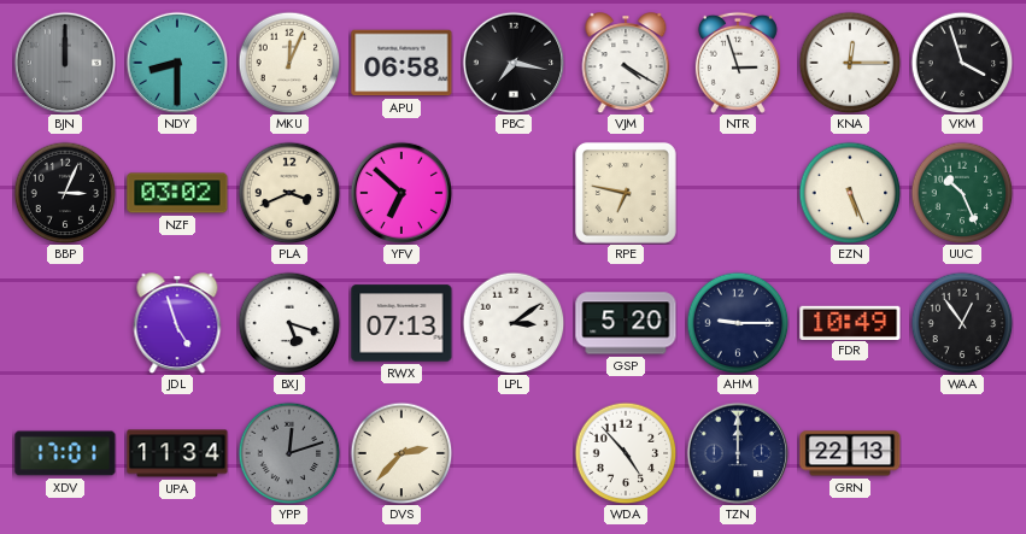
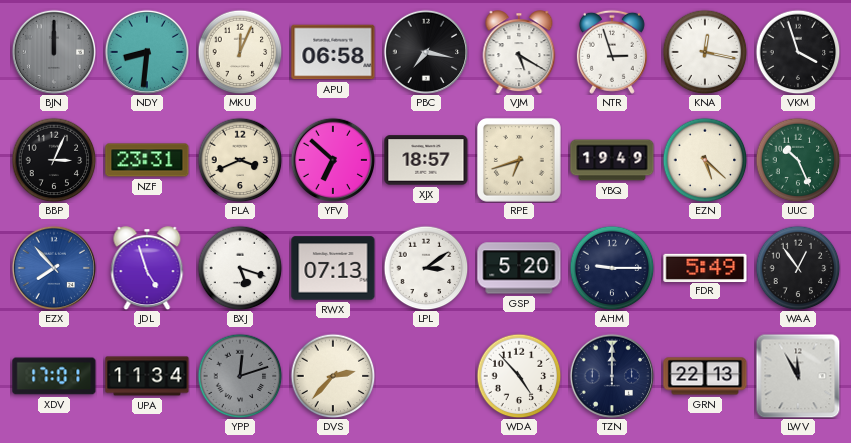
NDY: 8:30 -> 8:31
VJM: 4:20 -> 5:20
KNA: 12:15 -> 12:17
NZF: 03:02 -> 23:31
XJX: none -> 18:57
RPE: 6:47 -> 6:42
YBQ: none -> 19:49
EZN: 5:26 -> 5:22
EZX: none -> 7:53
FDR: 10:49 -> 5:49
LWV: none -> 11:55
